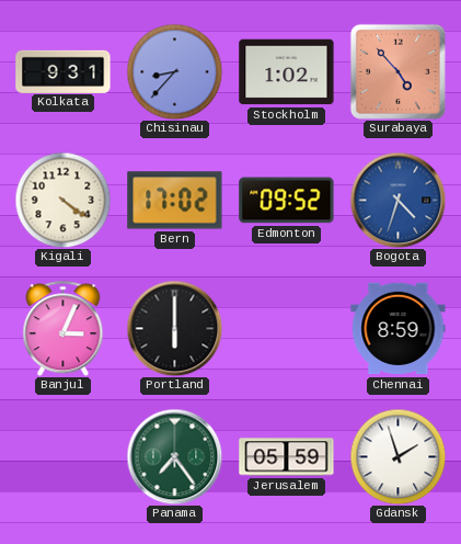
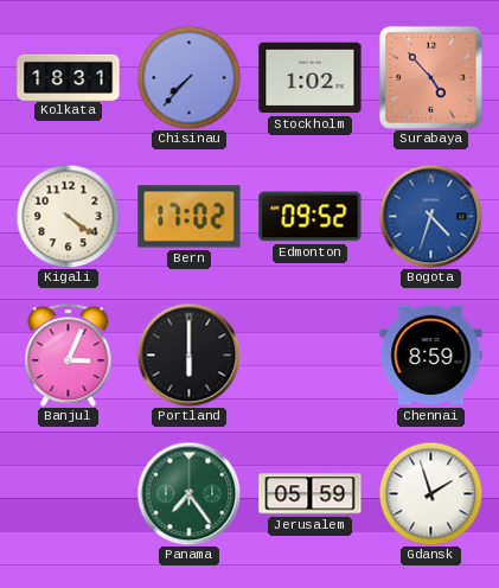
Kolkata: 9:31 -> 18:31
Chisinau: 8:37 -> 7:37
